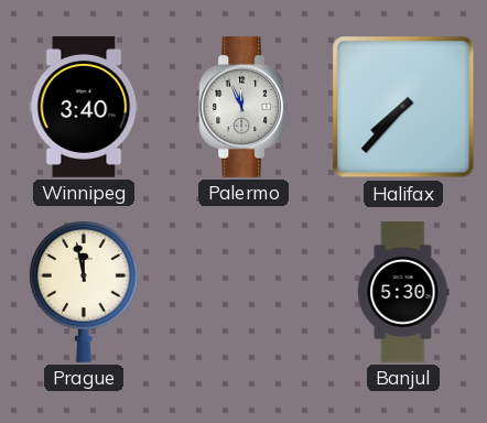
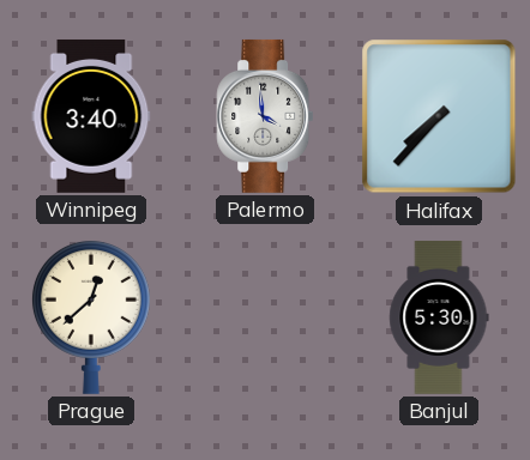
Palermo: 11:56 -> 3:59
Prague: 11:58 -> 12:38
